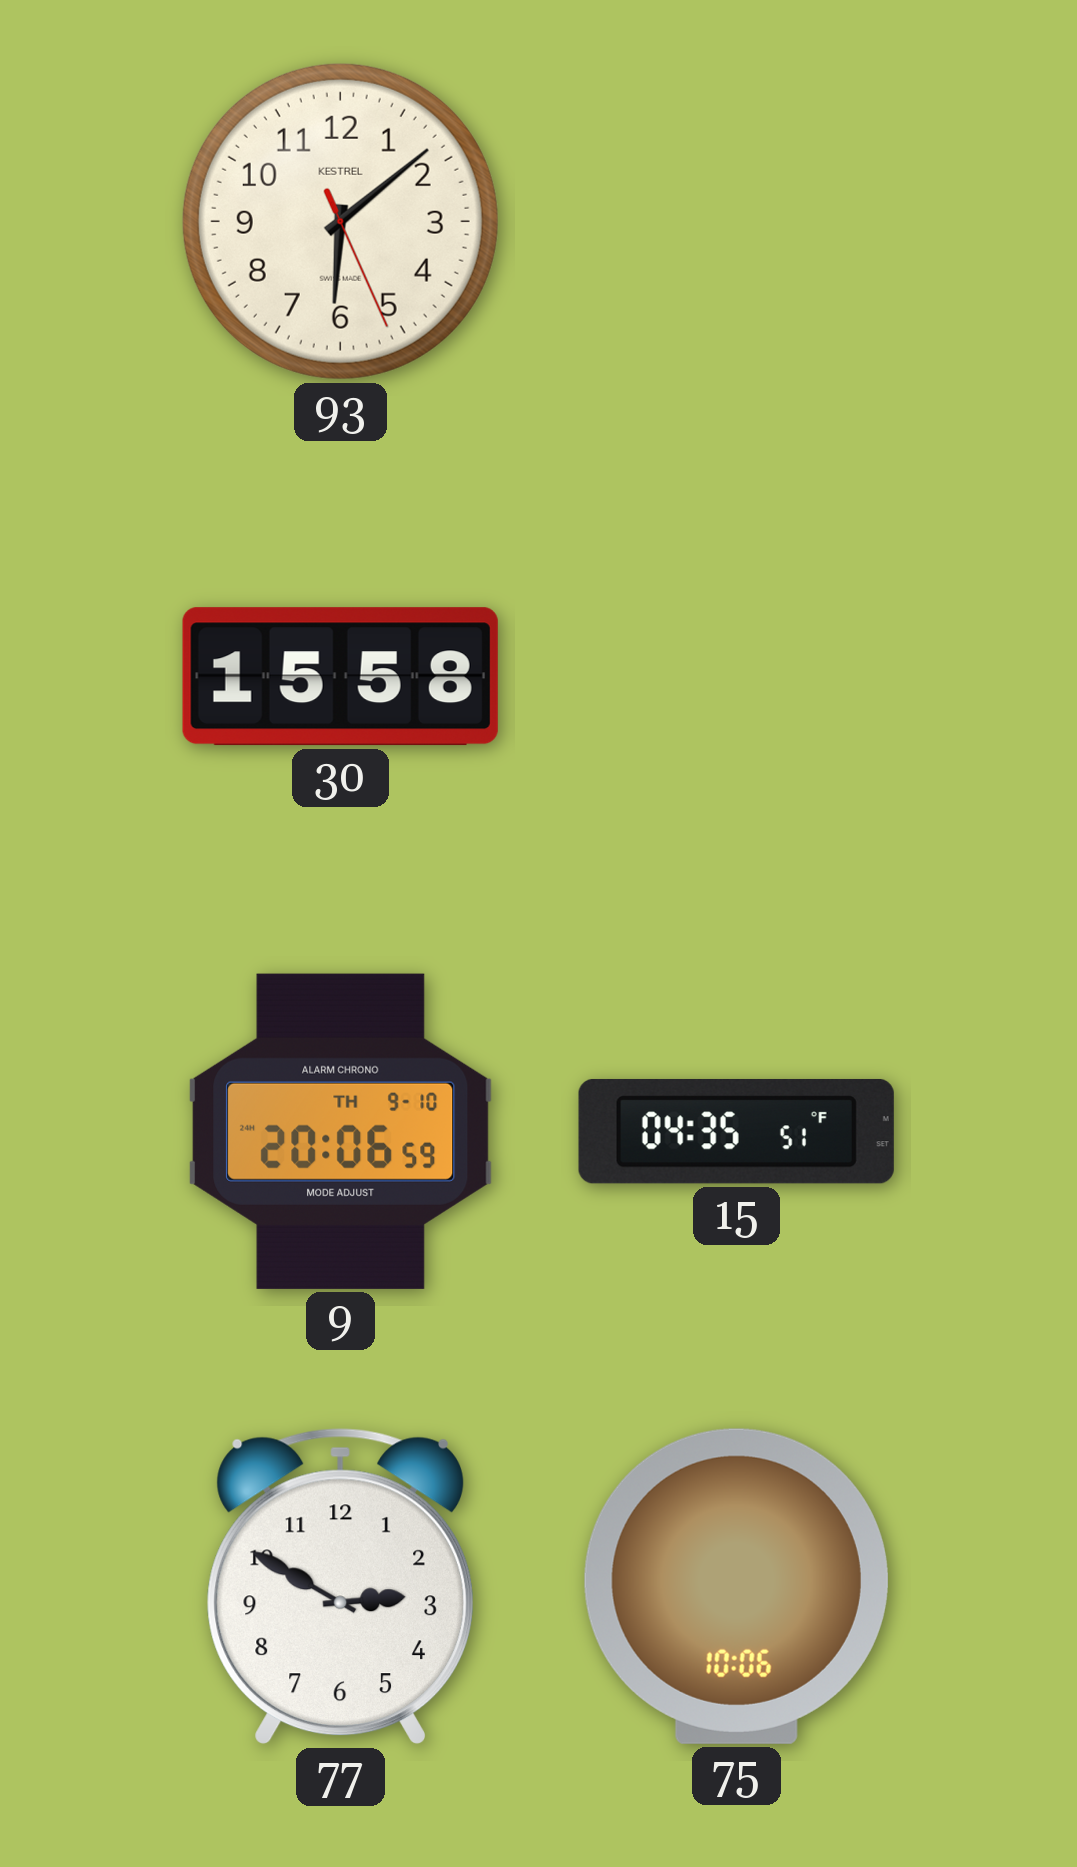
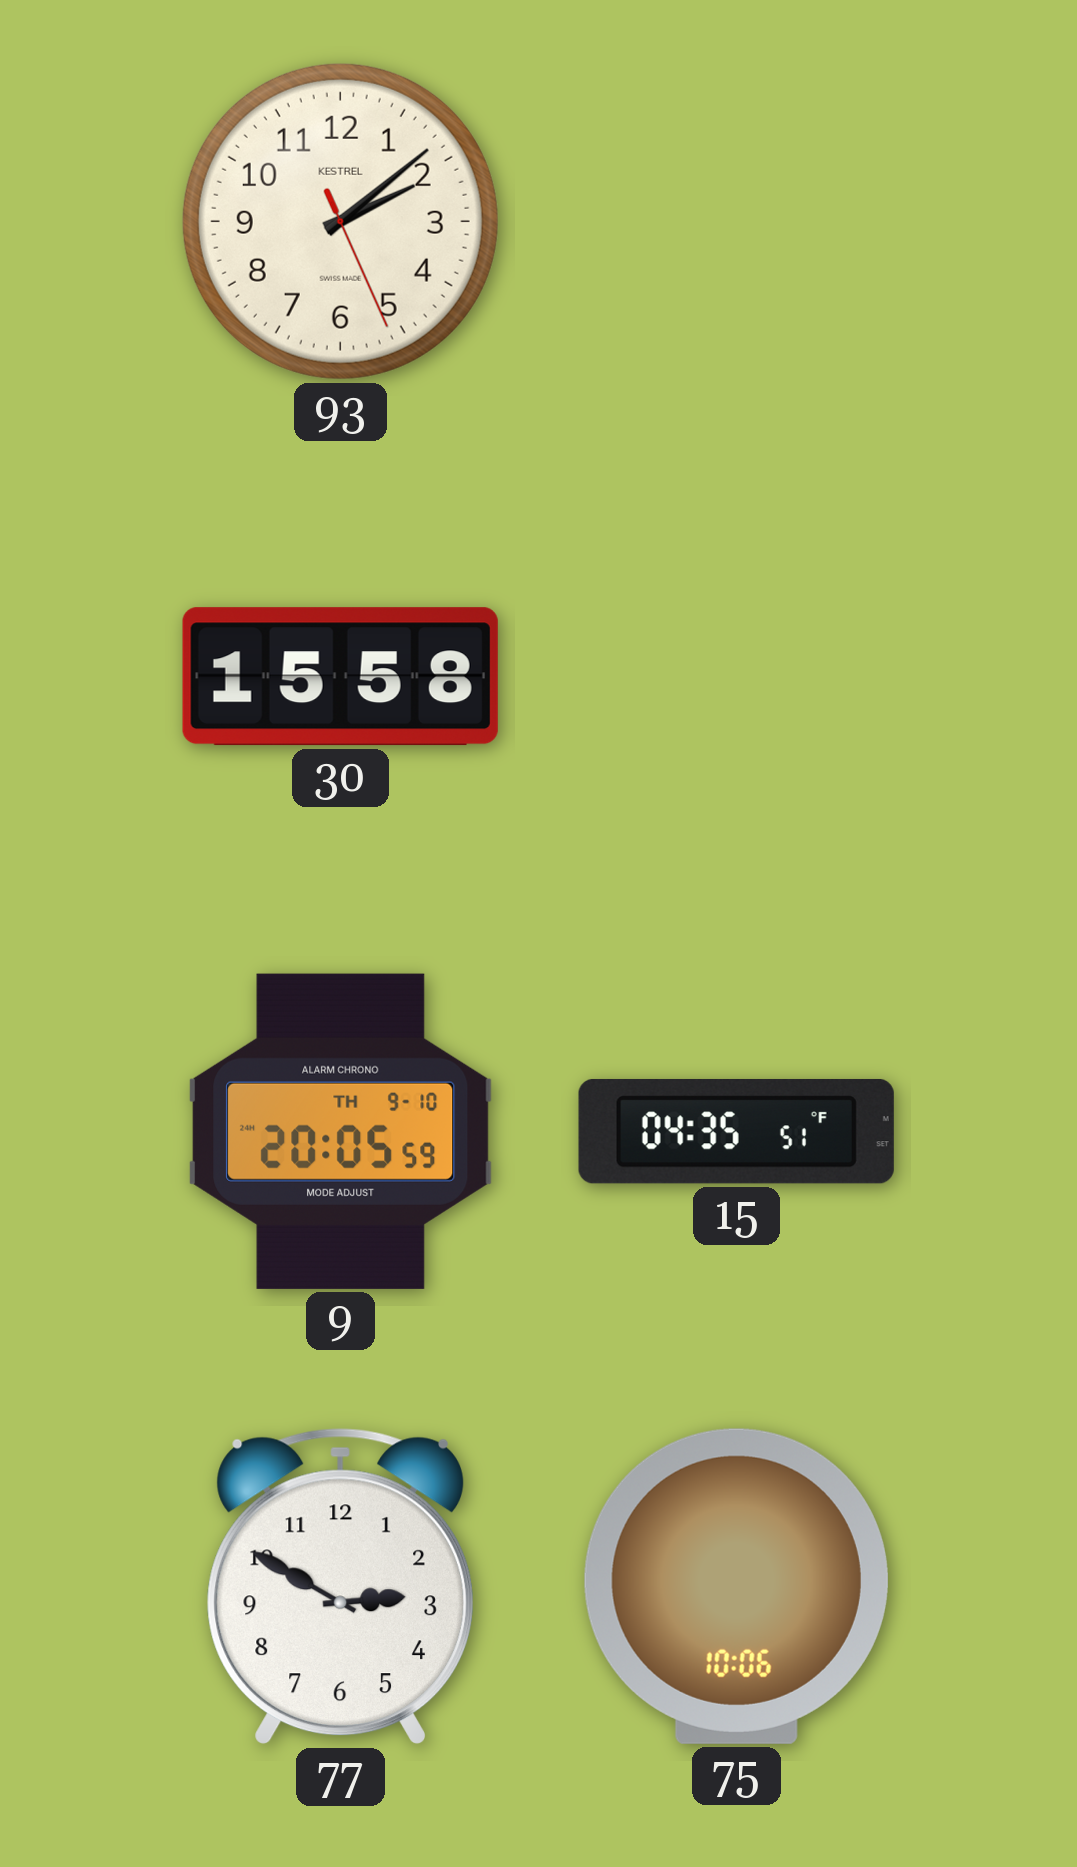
93: 6:08 -> 2:08
9: 20:06 -> 20:05
